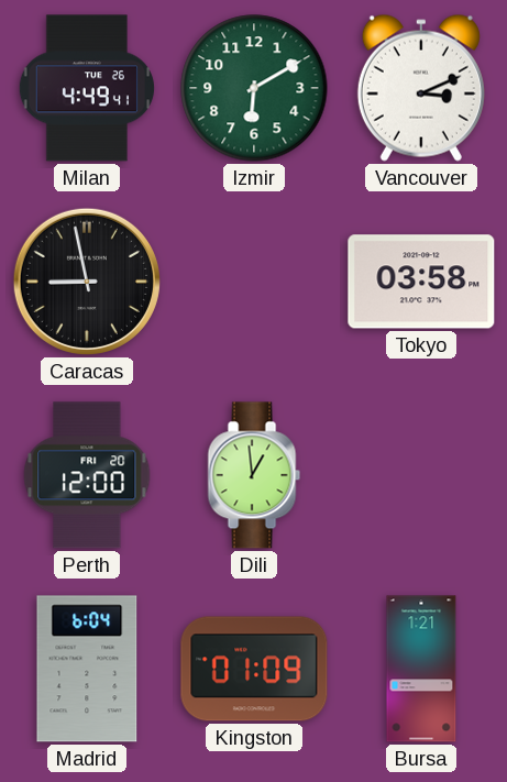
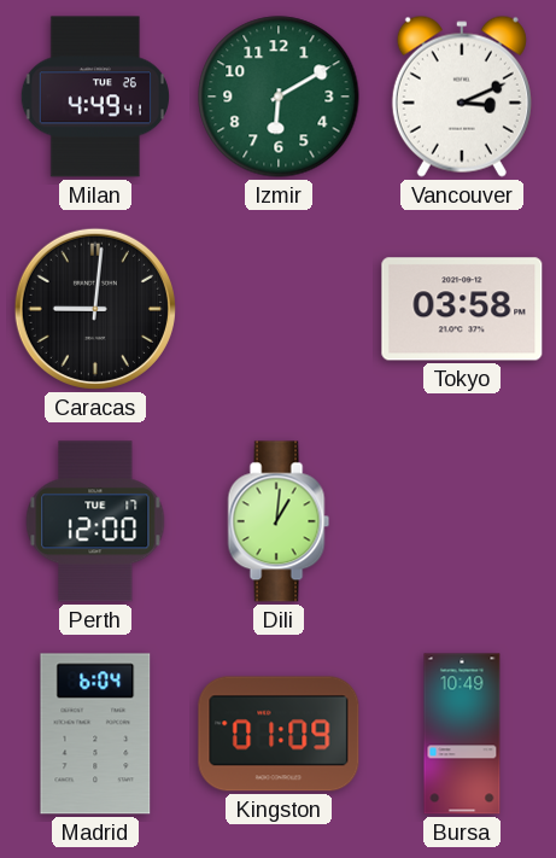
Caracas: 8:58 -> 9:01
Perth date: FRI 20 -> TUE 17
Dili: 12:59 -> 1:01
Bursa: 1:21 -> 10:49
